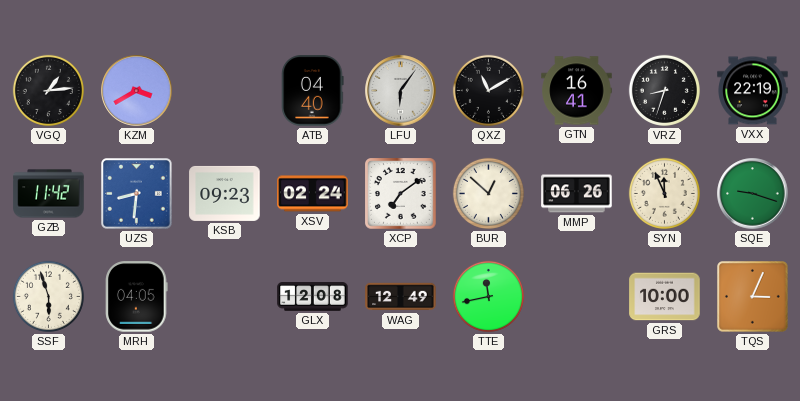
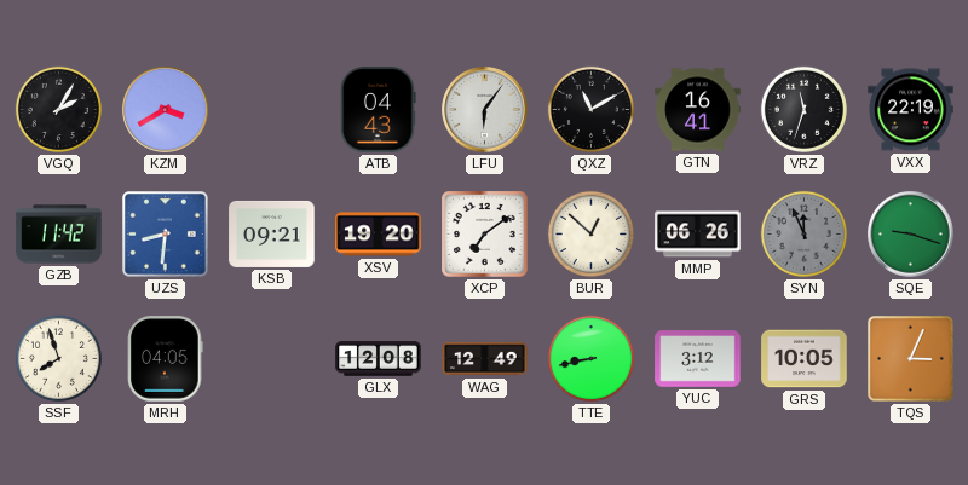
VGQ: 1:14 -> 2:05
ATB: 04:40 -> 04:43
VRZ: 8:33 -> 11:33
KSB: 09:23 -> 09:21
XSV: 02:24 -> 19:20
SYN dial: cream -> grey
SSF: 5:57 -> 7:57
TTE: 11:43 -> 8:43
YUC: none -> 3:12
GRS: 10:00 -> 10:05
